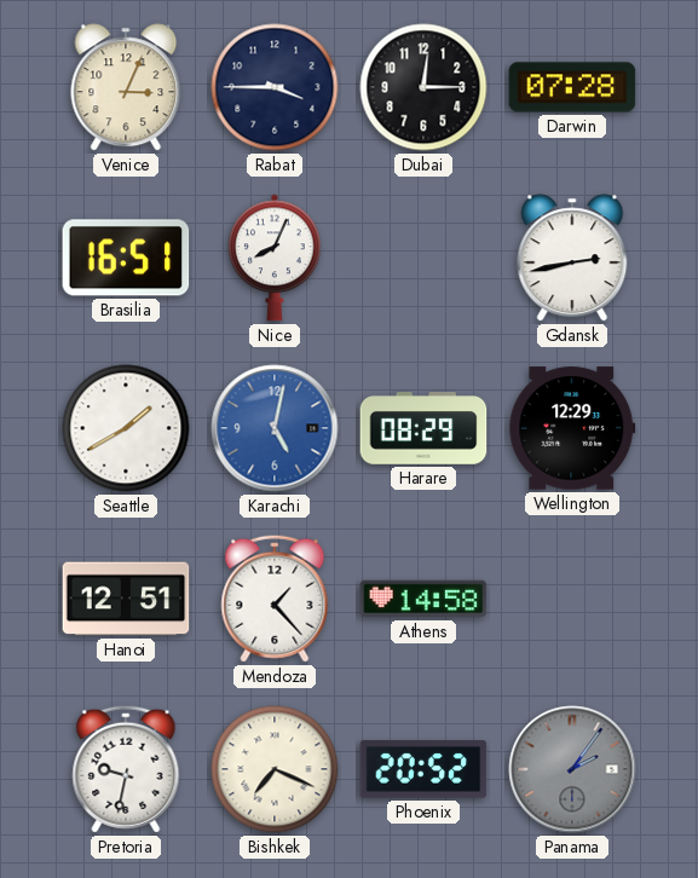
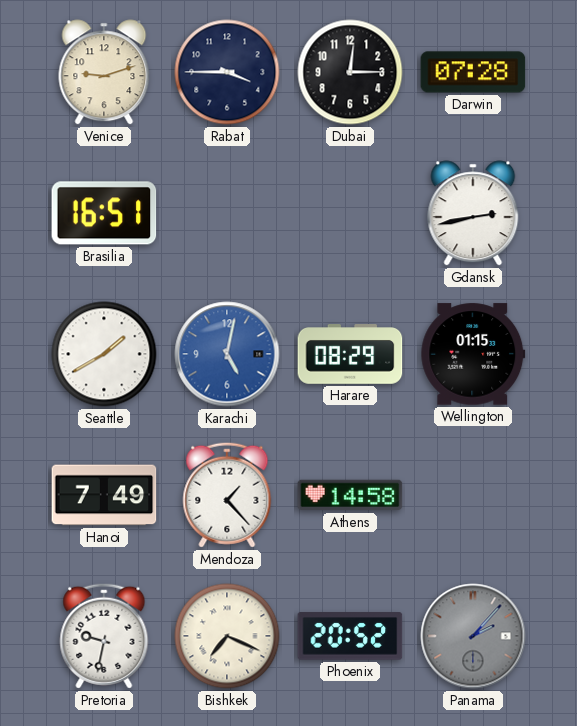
Venice: 3:04 -> 9:12
Nice: 8:04 -> none
Wellington: 12:29 -> 01:15
Hanoi: 12:51 -> 7:49
Panama: 2:06 -> 2:07
